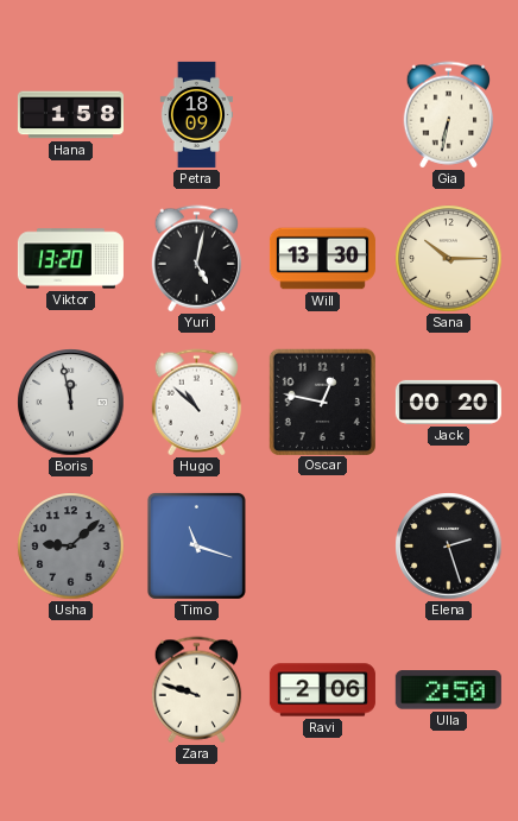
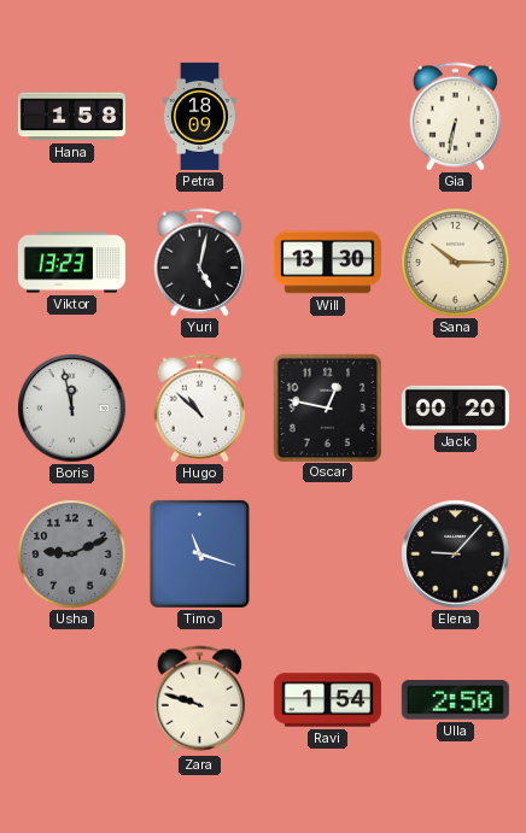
Viktor: 13:20 -> 13:23
Usha: 9:08 -> 9:11
Elena: 2:27 -> 9:07
Ravi: 2:06 -> 1:54
